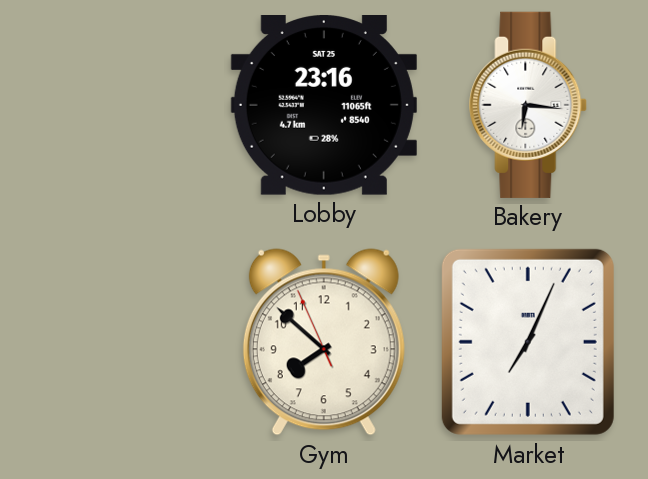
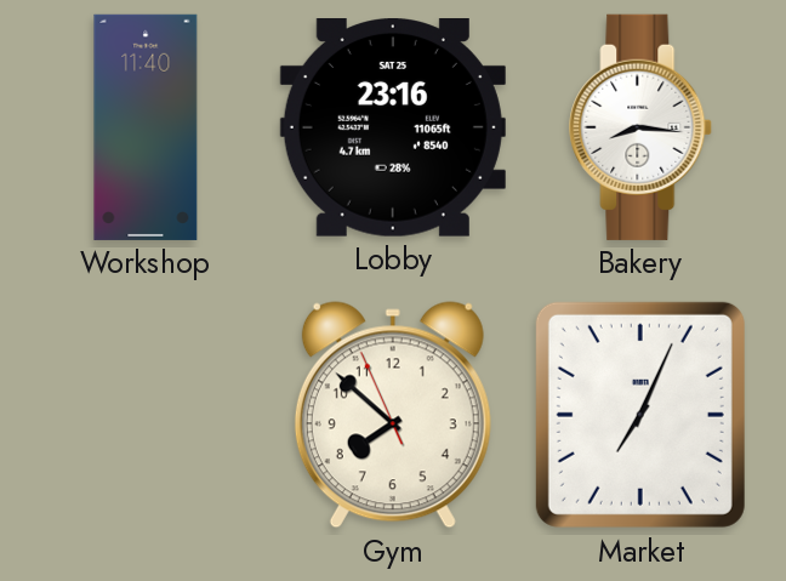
Workshop: none -> 11:40
Bakery: 6:16 -> 8:16
